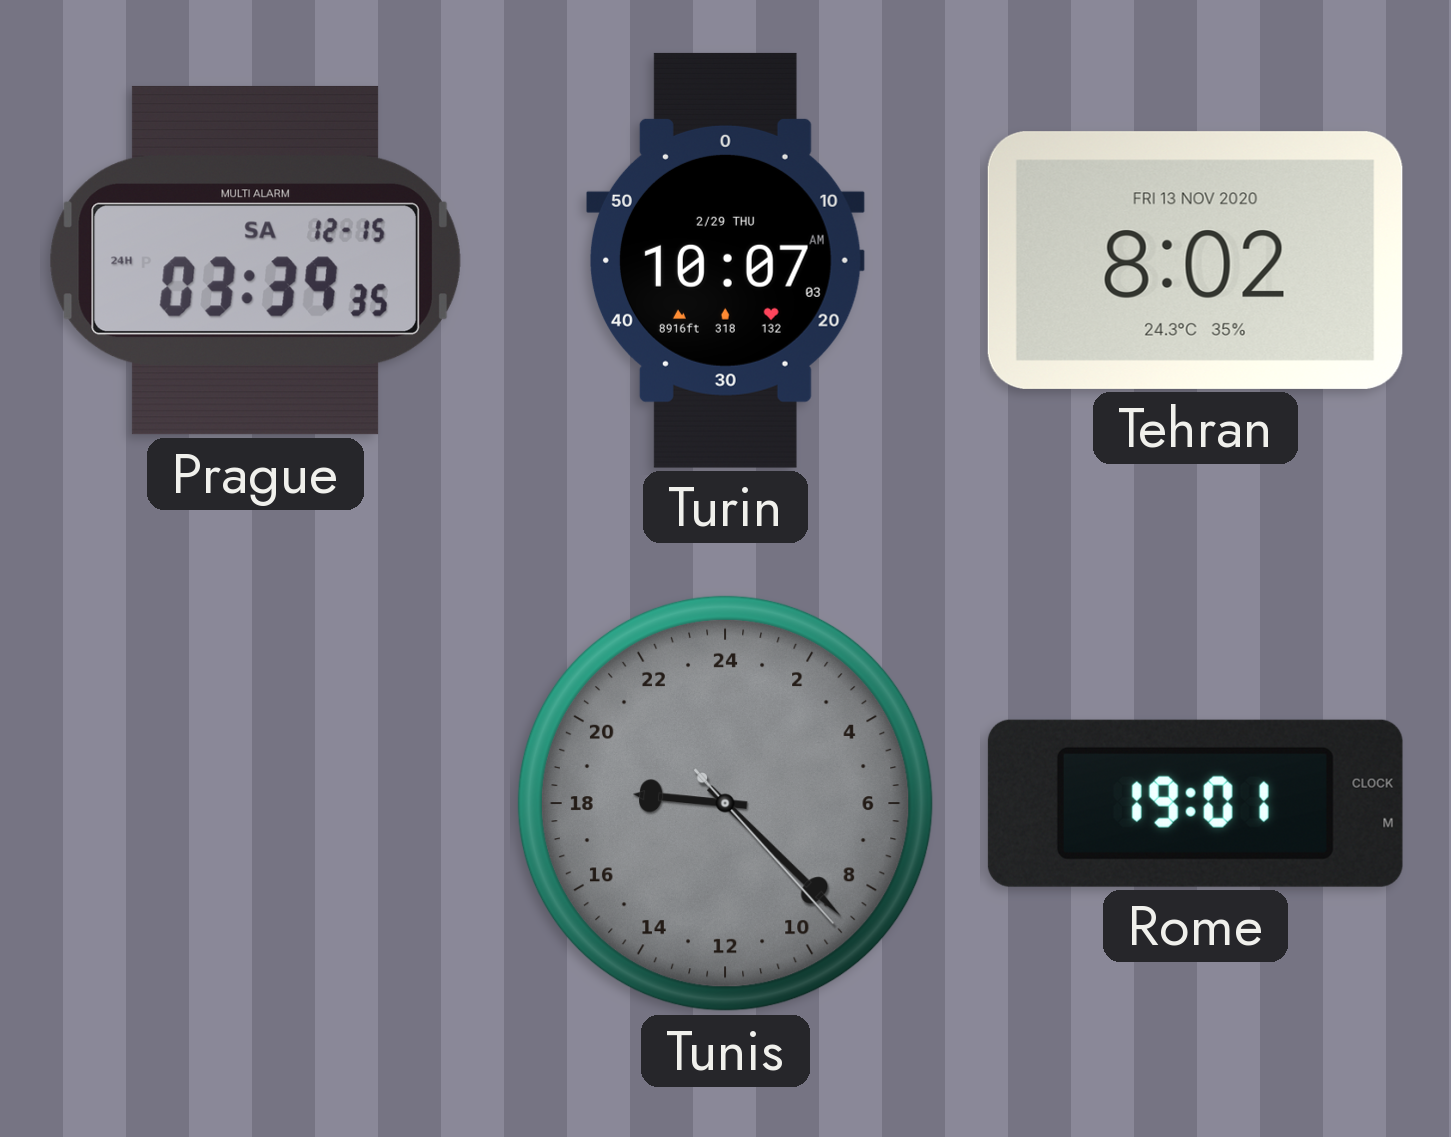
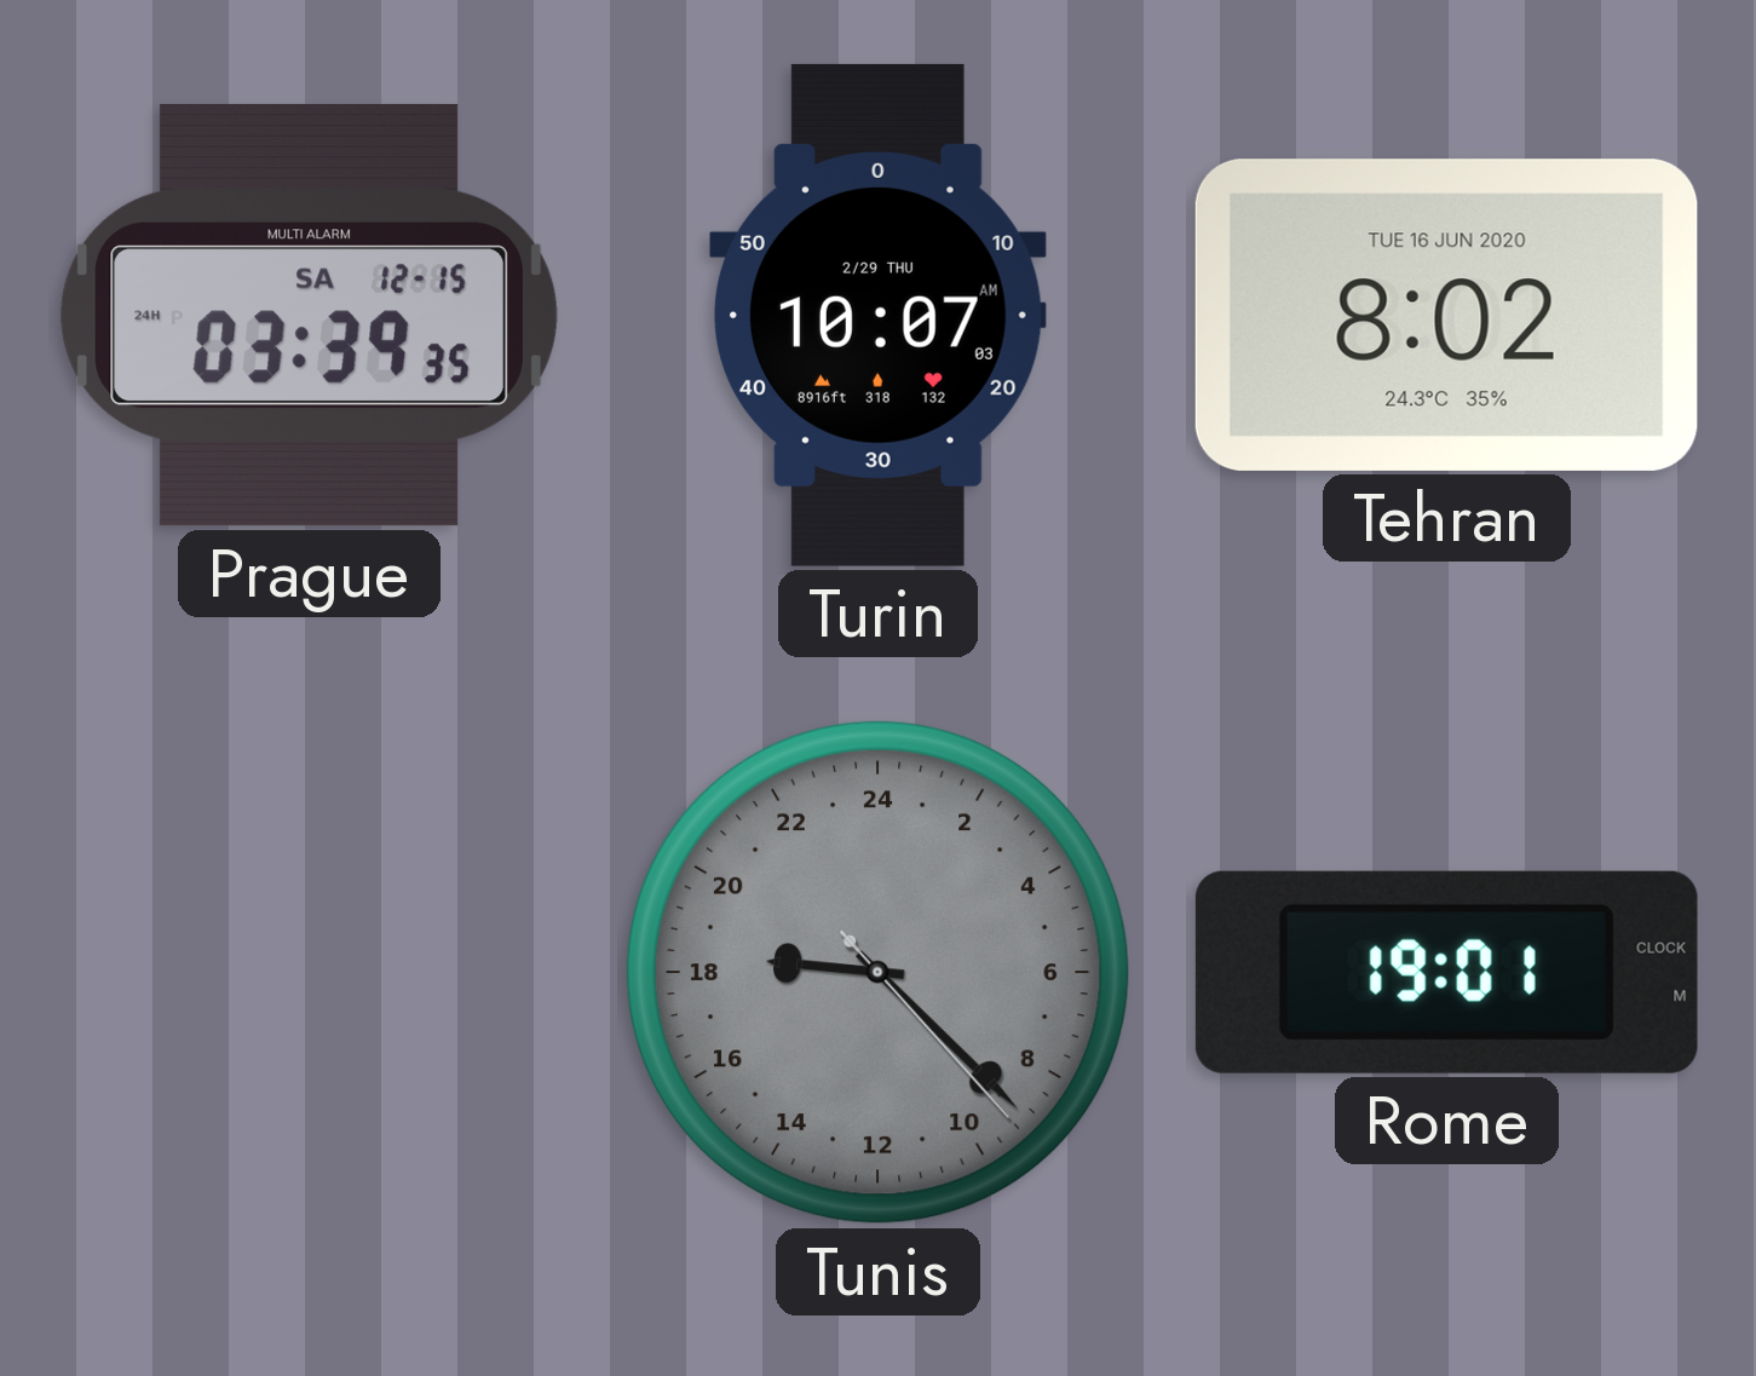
Tehran date: FRI 13 NOV 2020 -> TUE 16 JUN 2020
